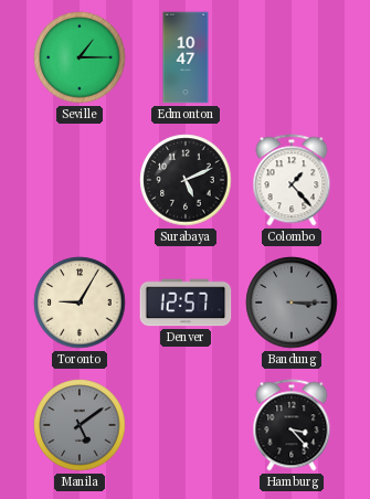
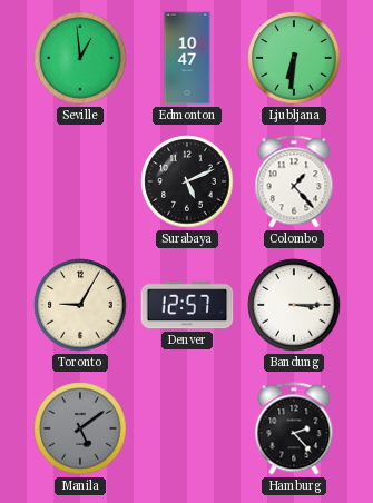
Seville: 1:15 -> 12:59
Ljubljana: none -> 6:31
Bandung dial: grey -> white
Hamburg: 3:23 -> 2:23
